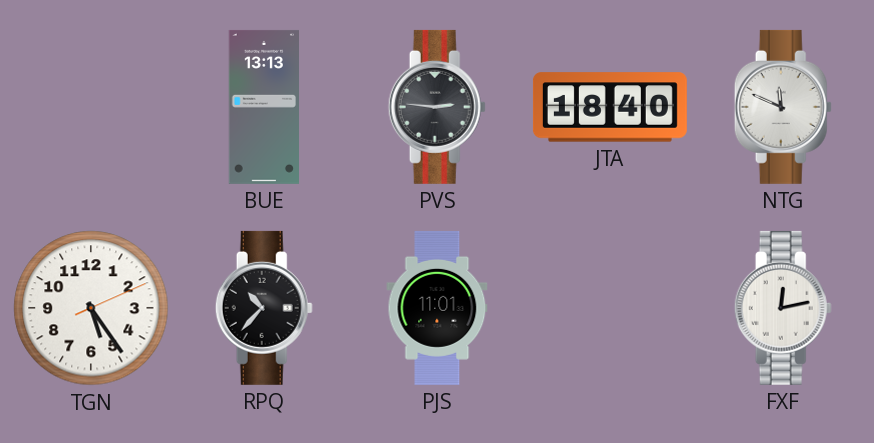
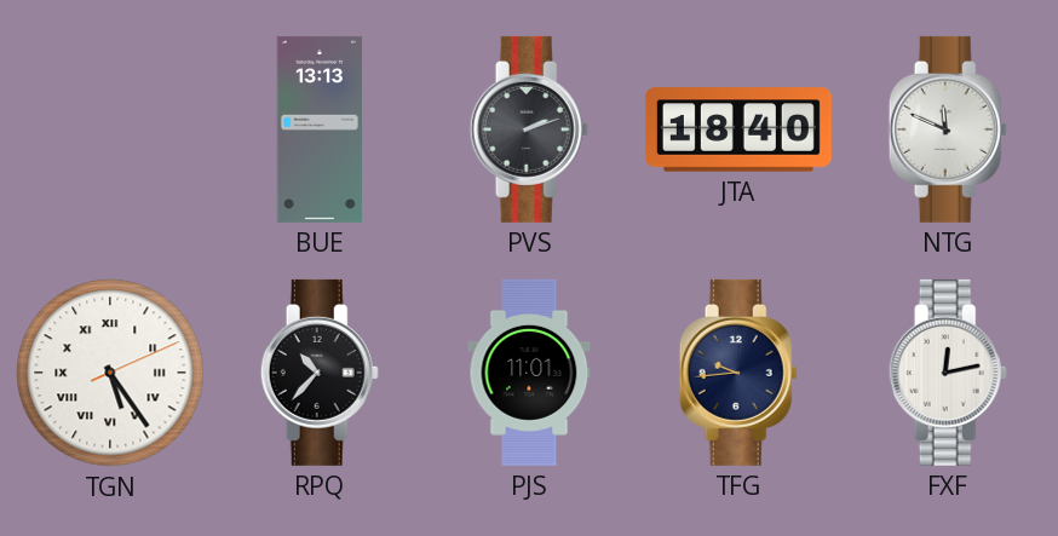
PVS: 2:46 -> 2:12
TGN numerals: Arabic -> Roman
TFG: none -> 9:44
